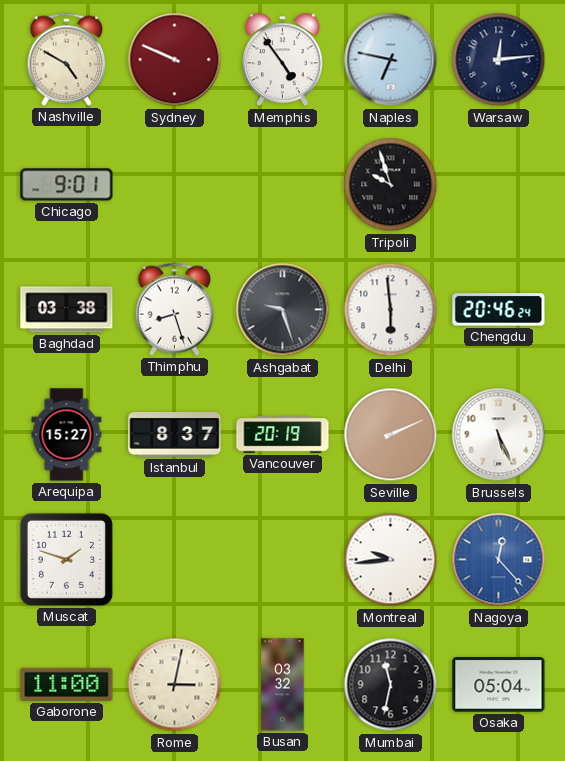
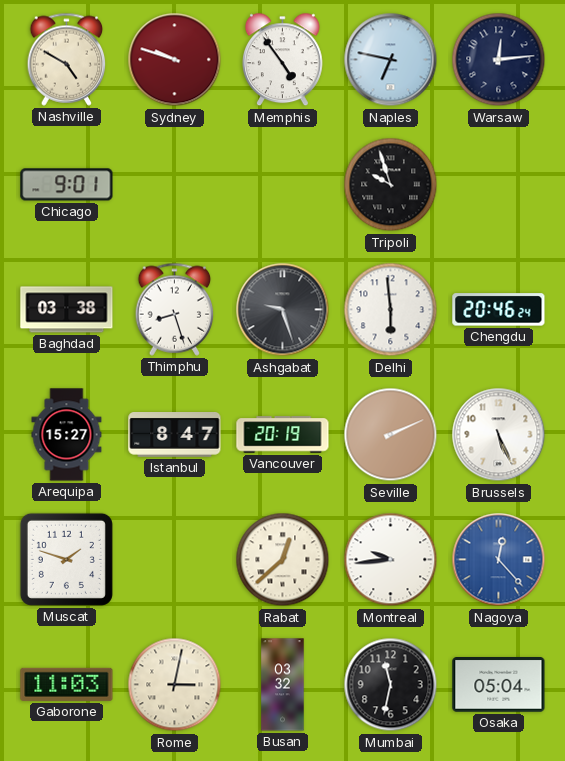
Sydney: 9:49 -> 9:48
Istanbul: 8:37 -> 8:47
Rabat: none -> 12:38
Gaborone: 11:00 -> 11:03
